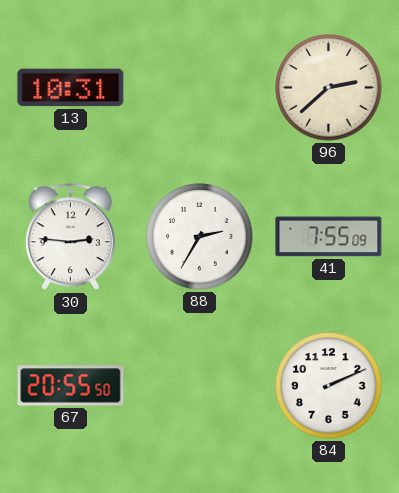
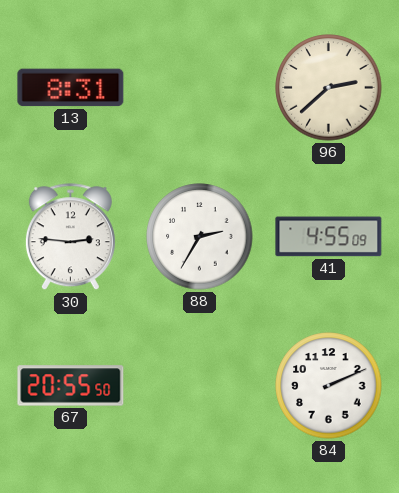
13: 10:31 -> 8:31
41: 7:55 -> 4:55
